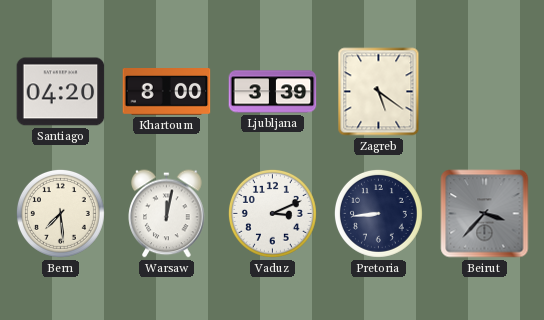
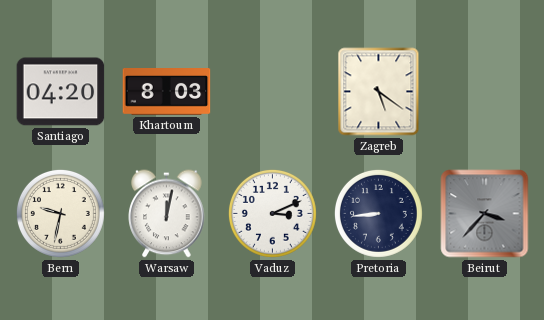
Khartoum: 8:00 -> 8:03
Ljubljana: 3:39 -> none
Bern: 7:29 -> 9:32
